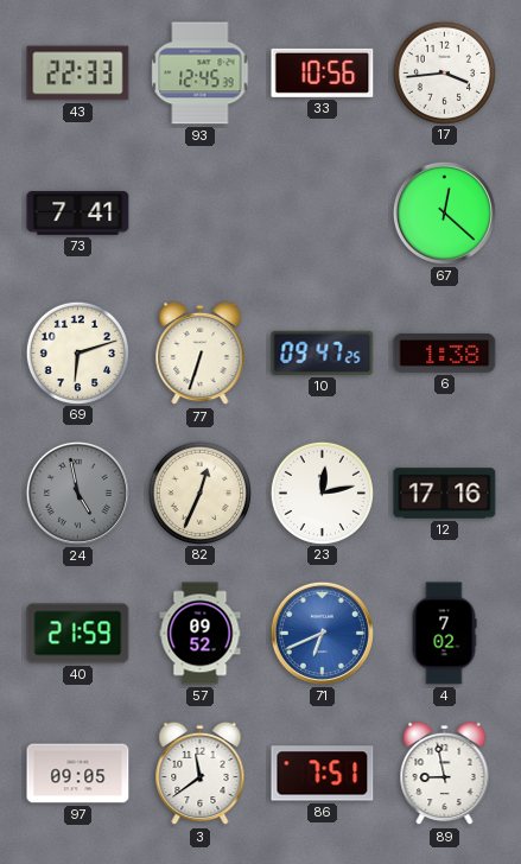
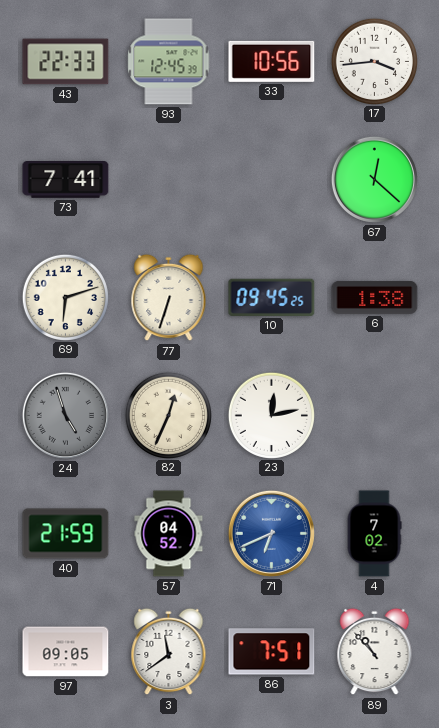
10: 09:47 -> 09:45
24: 4:58 -> 4:57
12: 17:16 -> none
57: 09:52 -> 04:52
89: 8:58 -> 10:53
